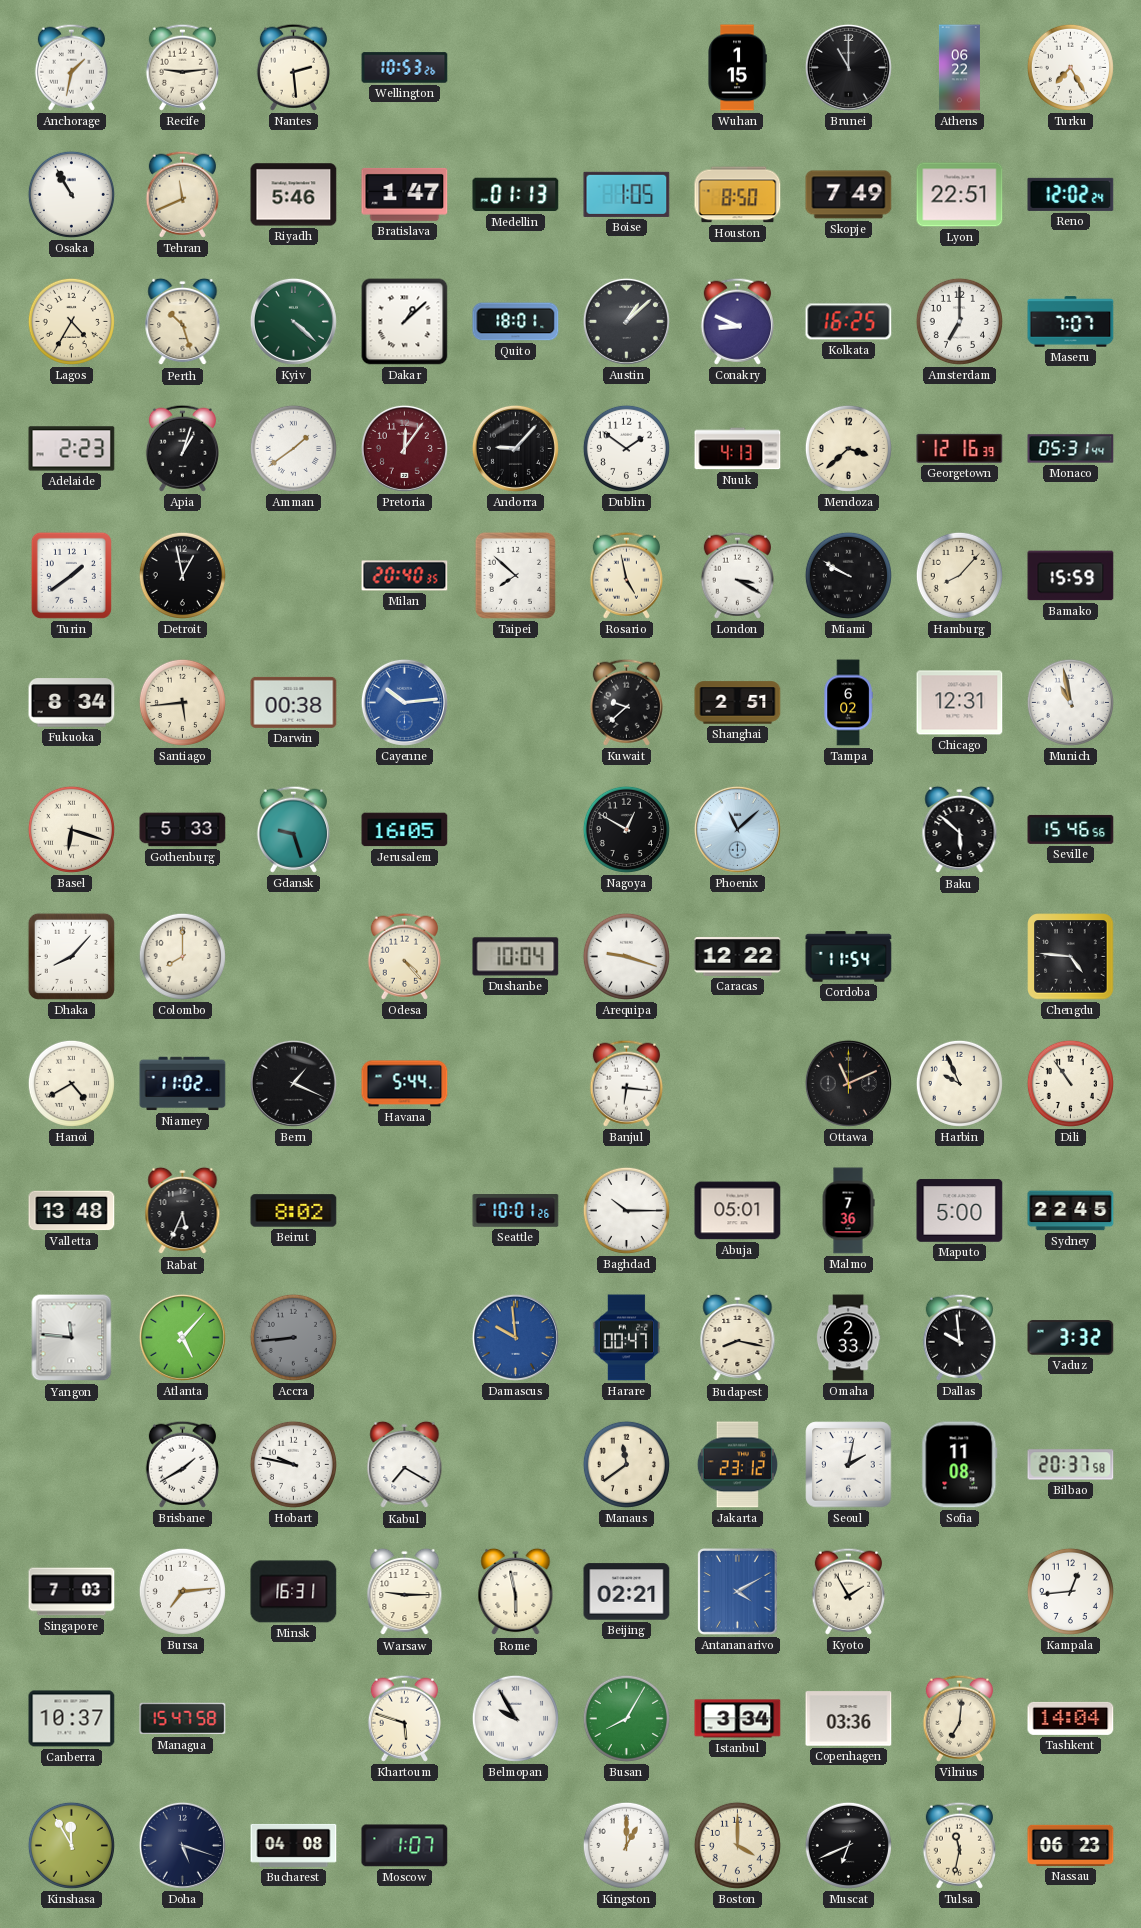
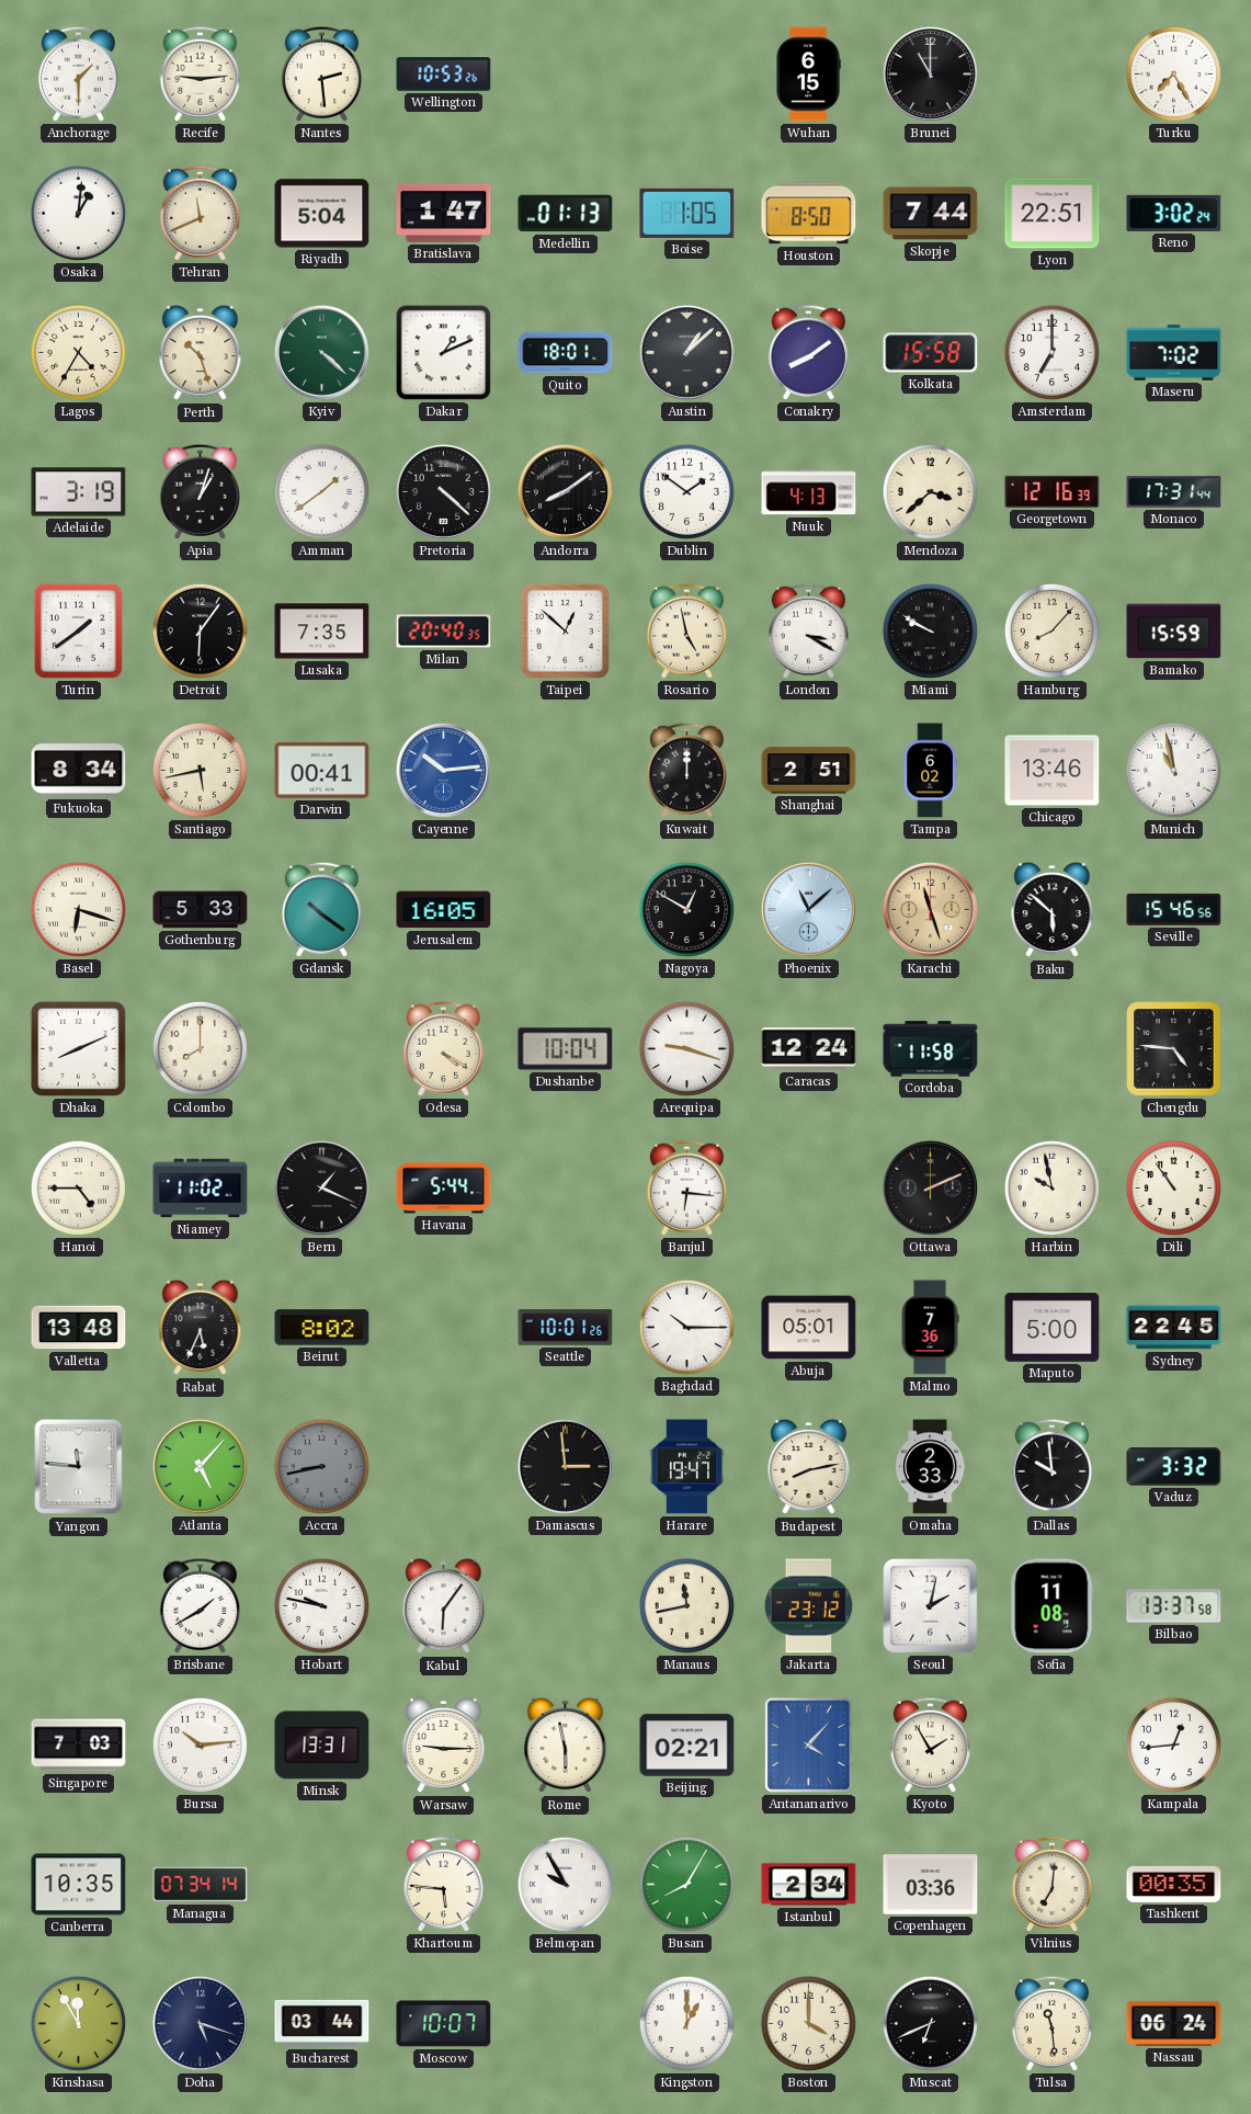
Anchorage: 1:32 -> 1:30
Wuhan: 1:15 -> 6:15
Athens: 06:22 -> none
Osaka: 10:55 -> 1:01
Riyadh: 5:46 -> 5:04
Skopje: 7:49 -> 7:44
Reno: 12:02 -> 3:02
Dakar: 1:08 -> 1:11
Conakry: 8:49 -> 8:09
Kolkata: 16:25 -> 15:58
Maseru: 7:07 -> 7:02
Adelaide: 2:23 -> 3:19
Pretoria: 12:06 -> 4:22
Pretoria dial: burgundy -> black
Andorra: 9:07 -> 8:09
Monaco: 05:31 -> 17:31
Detroit: 12:58 -> 6:06
Lusaka: none -> 7:35
Taipei: 7:52 -> 12:52
Santiago: 5:44 -> 5:43
Darwin: 00:38 -> 00:41
Kuwait: 9:38 -> 12:00
Chicago: 12:31 -> 13:46
Gdansk: 9:27 -> 10:21
Karachi: none -> 11:27
Dhaka: 8:07 -> 8:11
Odesa: 4:23 -> 4:20
Caracas: 12:22 -> 12:24
Cordoba: 11:54 -> 11:58
Hanoi: 4:40 -> 4:45
Ottawa: 11:11 -> 2:11
Harbin: 9:56 -> 9:58
Accra: 8:44 -> 8:43
Damascus: 9:59 -> 2:59
Damascus dial: blue -> black
Harare: 00:47 -> 19:47
Budapest: 8:17 -> 8:13
Kabul: 7:20 -> 6:06
Manaus: 11:39 -> 11:43
Bilbao: 20:37 -> 13:37
Bursa: 7:14 -> 10:14
Minsk: 16:31 -> 13:31
Antananarivo: 4:10 -> 4:07
Canberra: 10:37 -> 10:35
Managua: 15:47 -> 07:34
Khartoum: 5:48 -> 5:46
Istanbul: 3:34 -> 2:34
Tashkent: 14:04 -> 00:35
Bucharest: 04:08 -> 03:44
Moscow: 1:07 -> 10:07
Tulsa: 11:32 -> 11:29
Nassau: 06:23 -> 06:24
